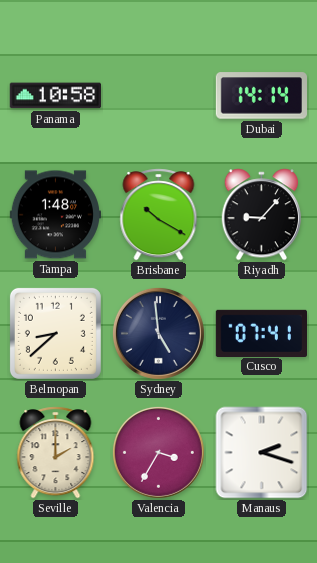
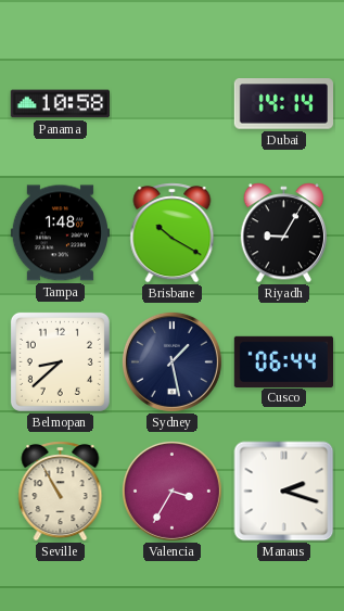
Riyadh: 9:07 -> 9:05
Sydney: 4:59 -> 1:28
Cusco: 07:41 -> 06:44
Seville: 2:00 -> 10:55
